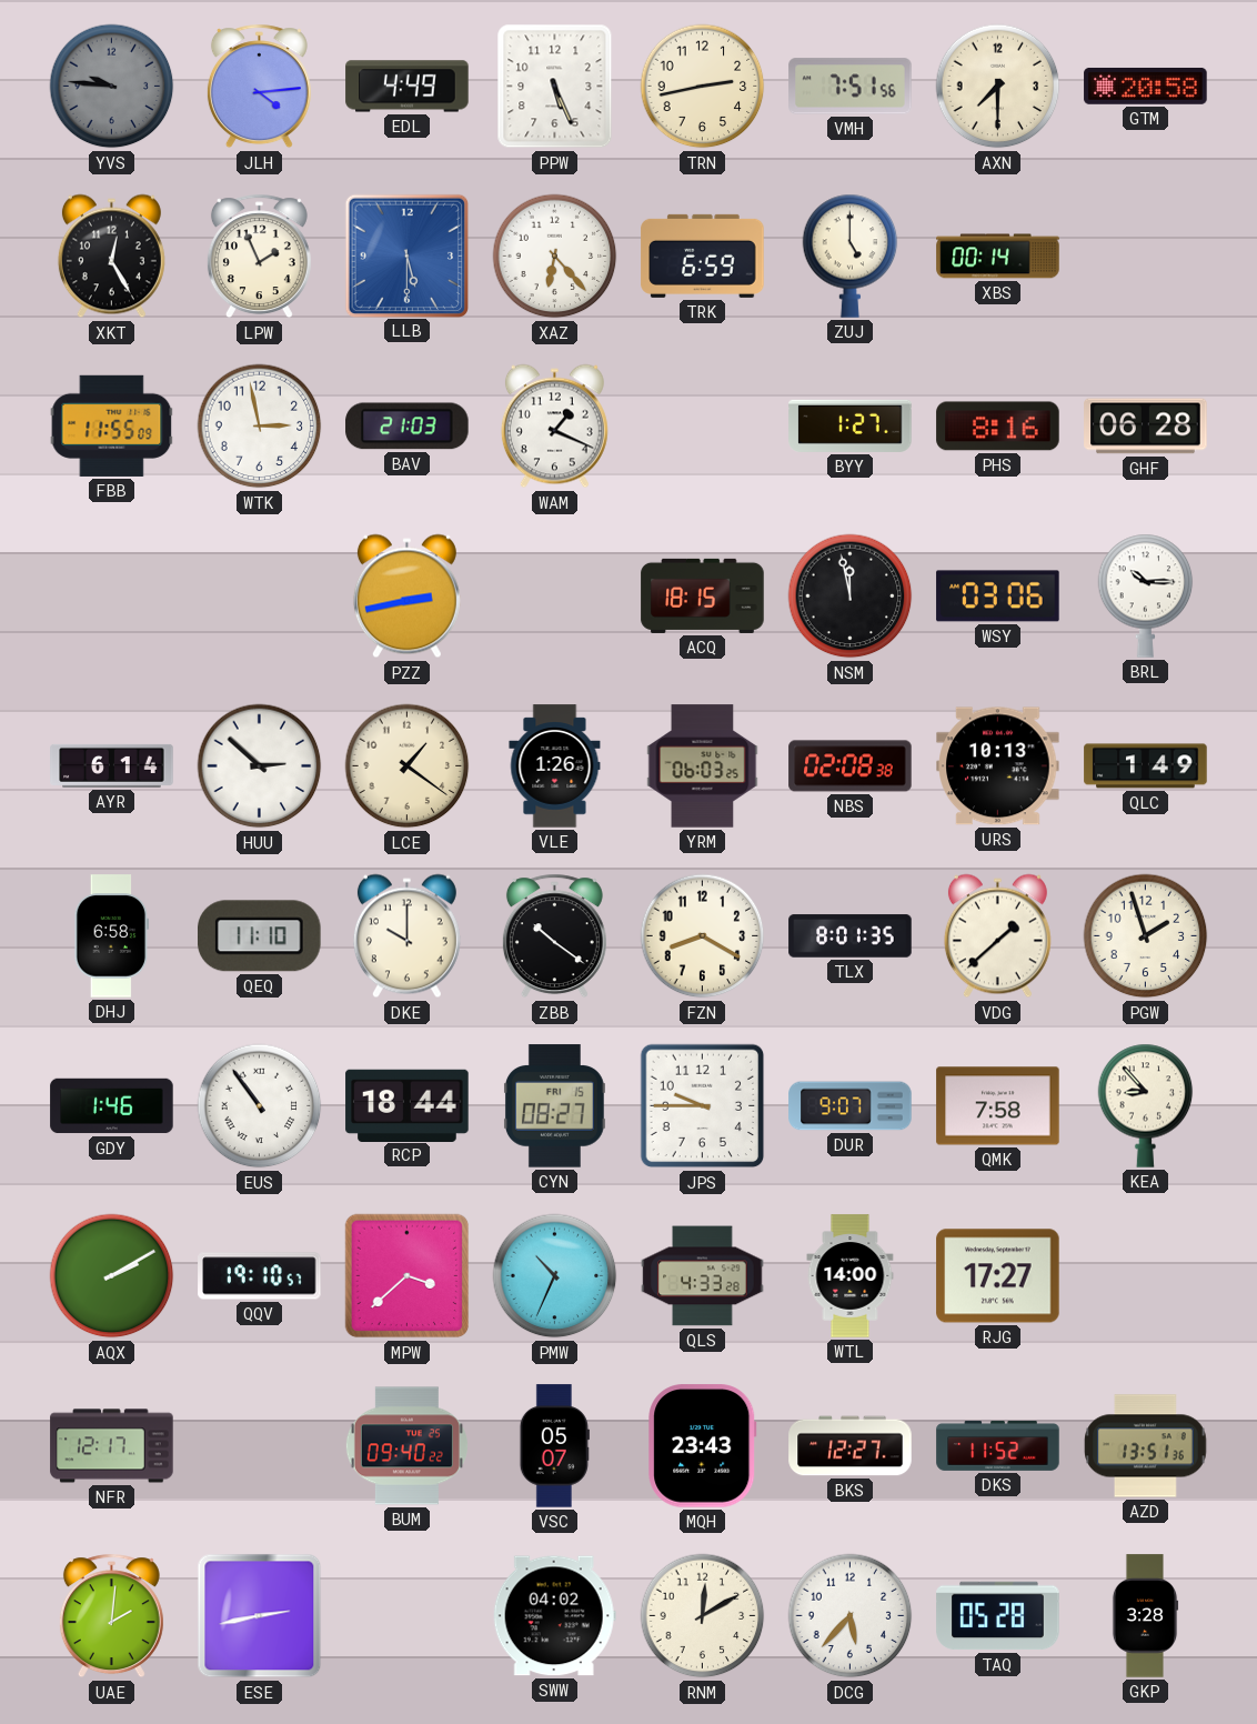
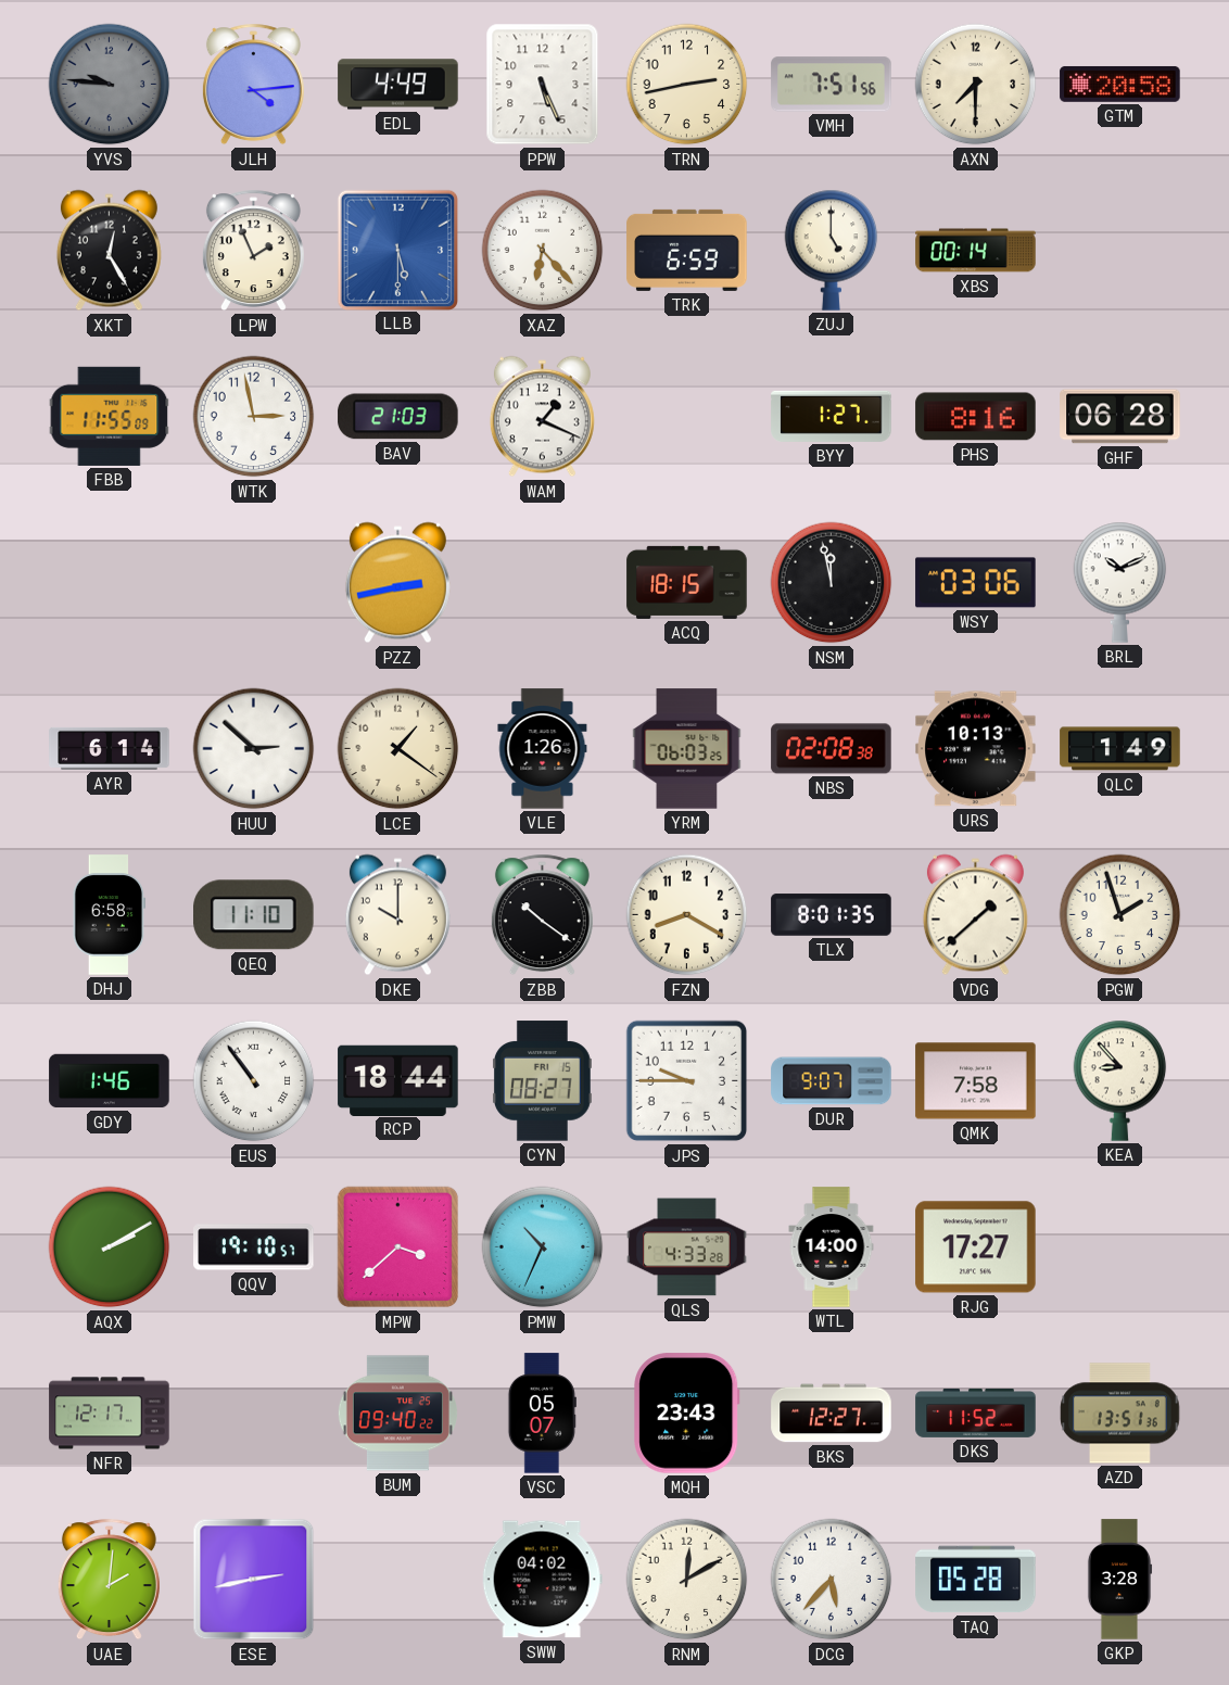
BRL: 10:15 -> 10:11
